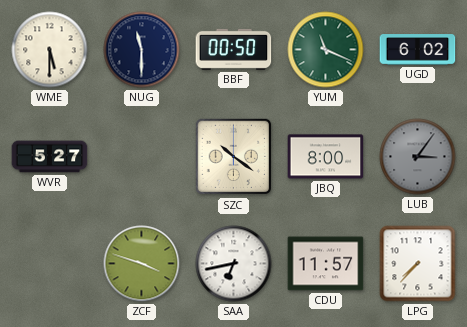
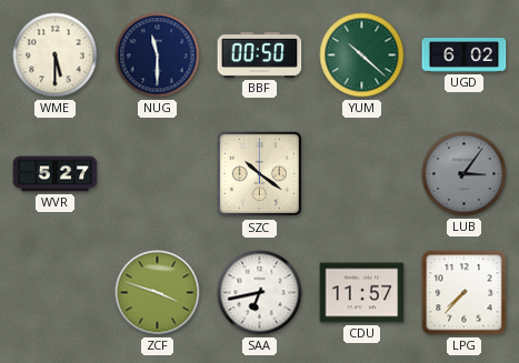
YUM: 11:19 -> 10:22
JBQ: 8:00 -> none
